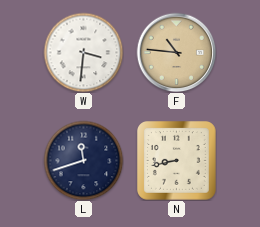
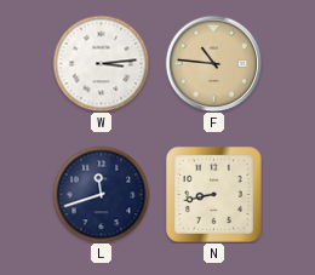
W: 3:31 -> 3:14
